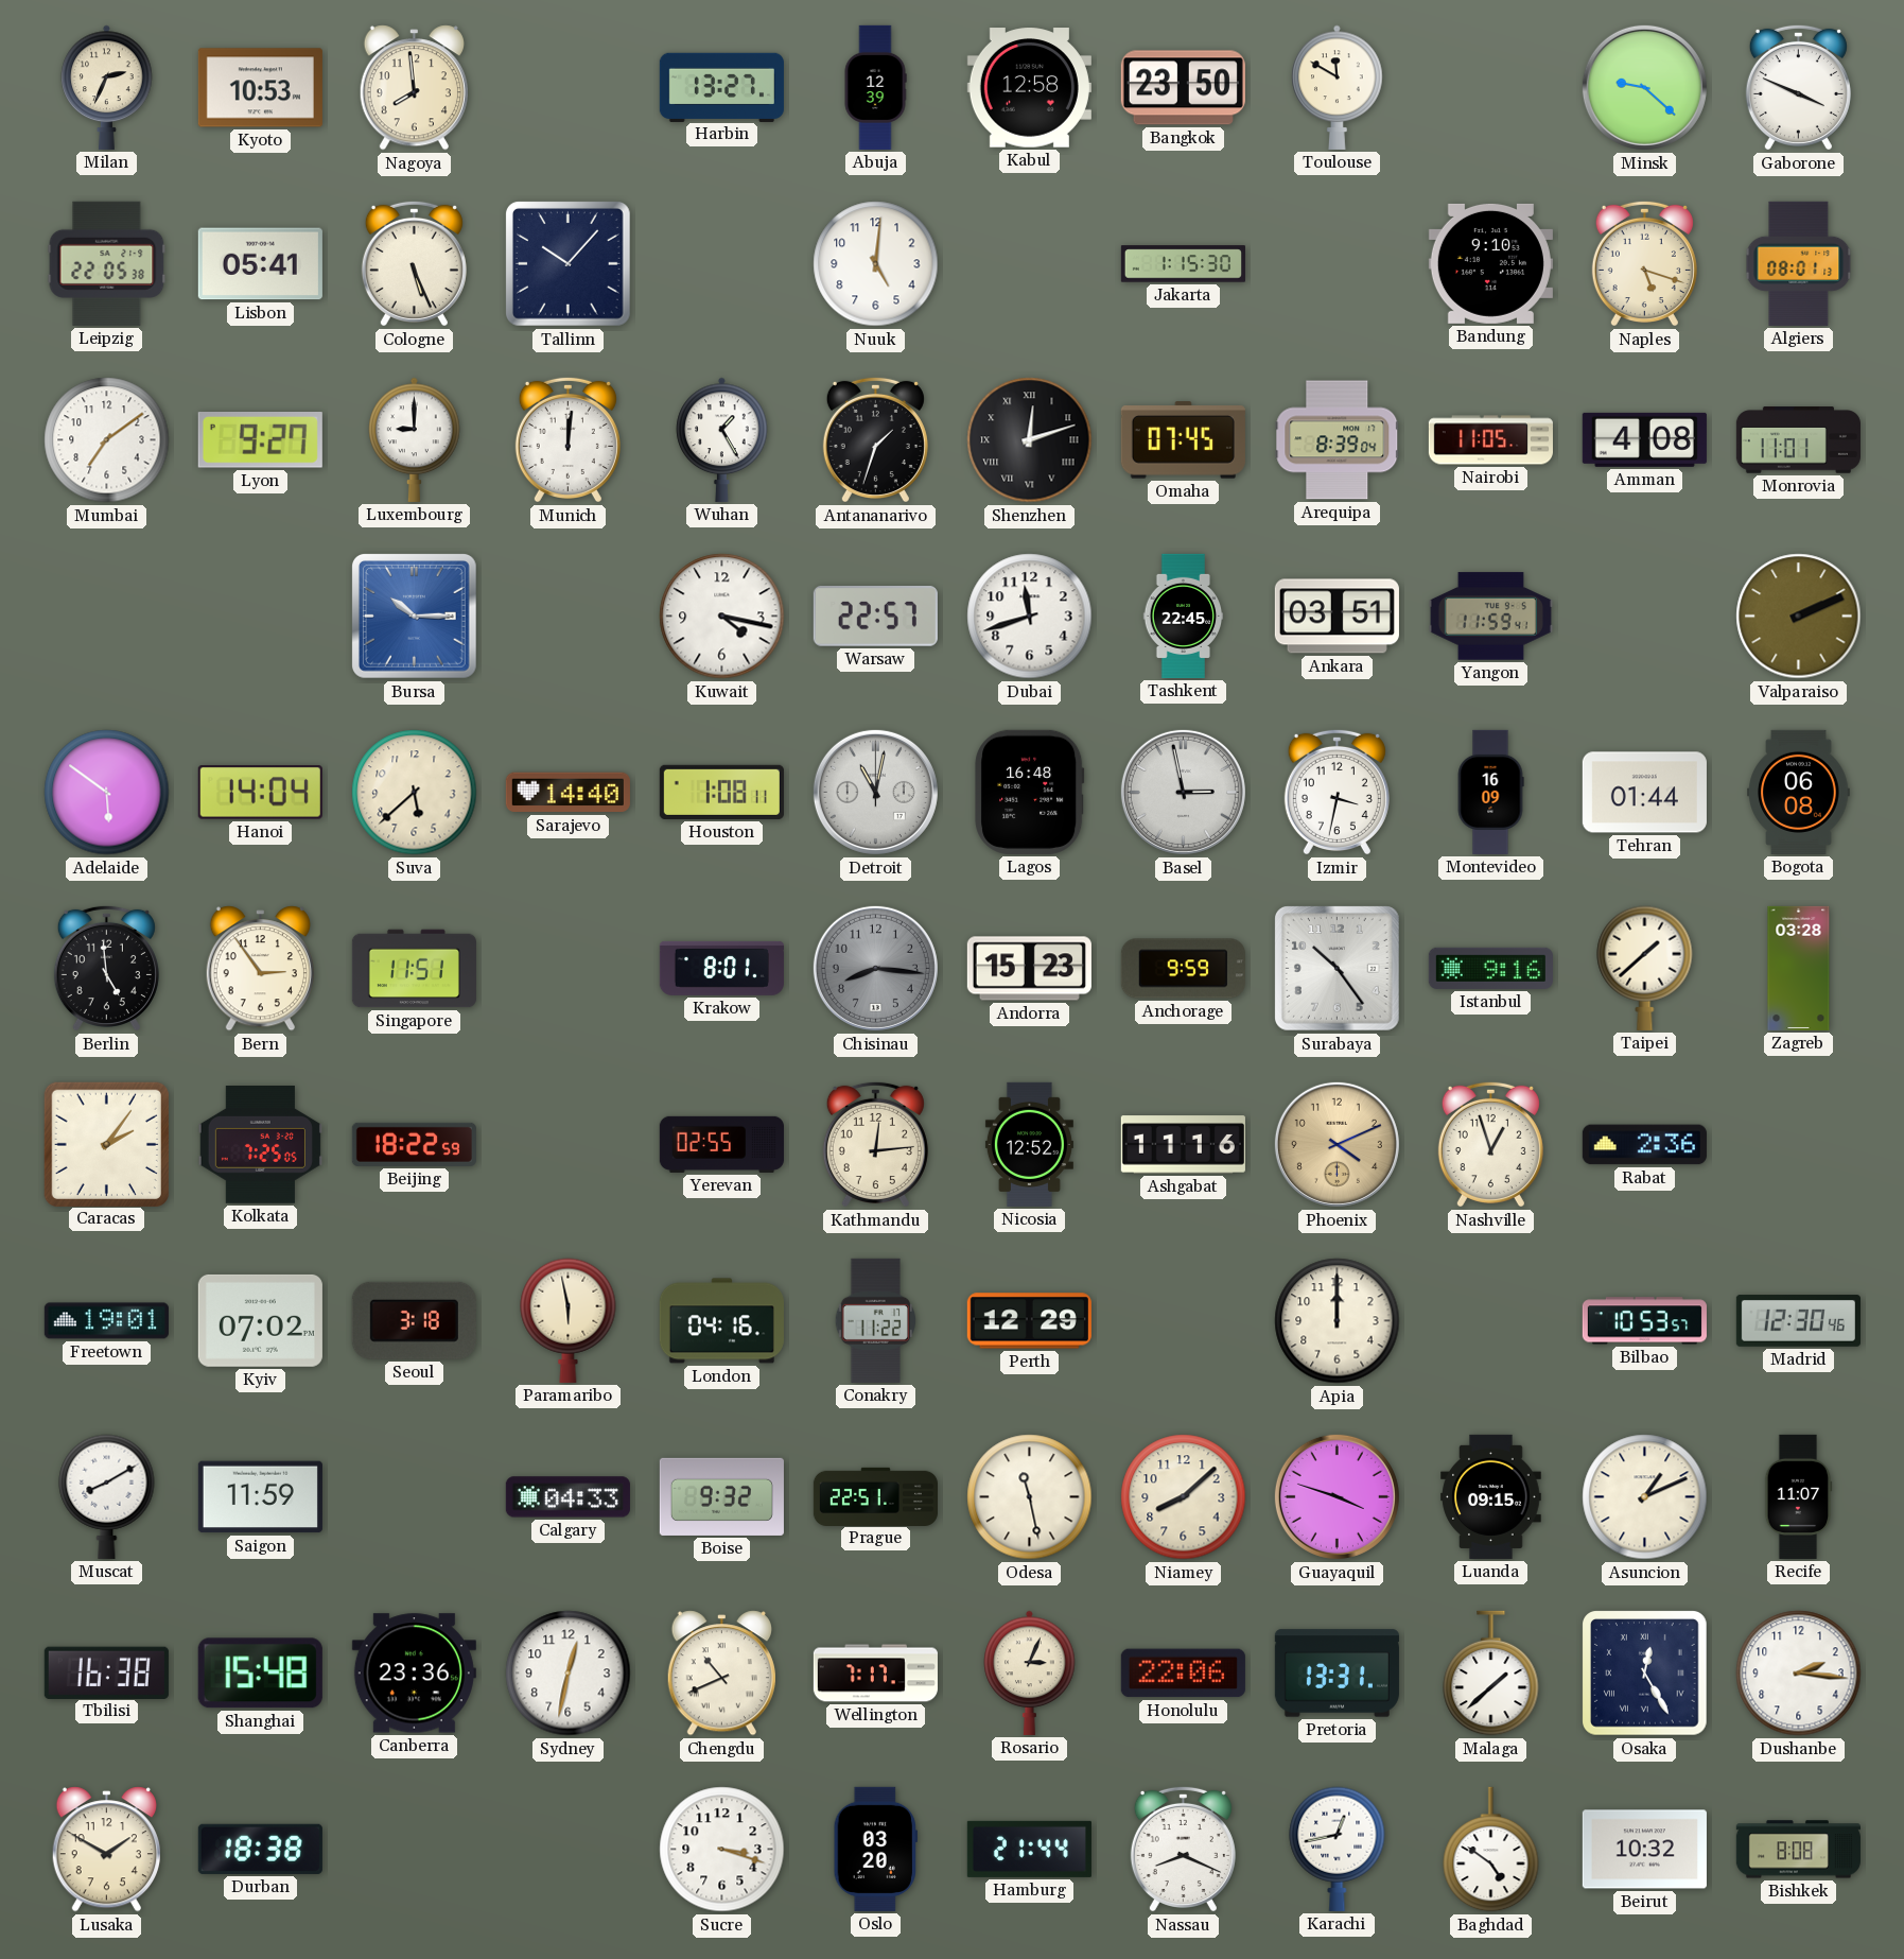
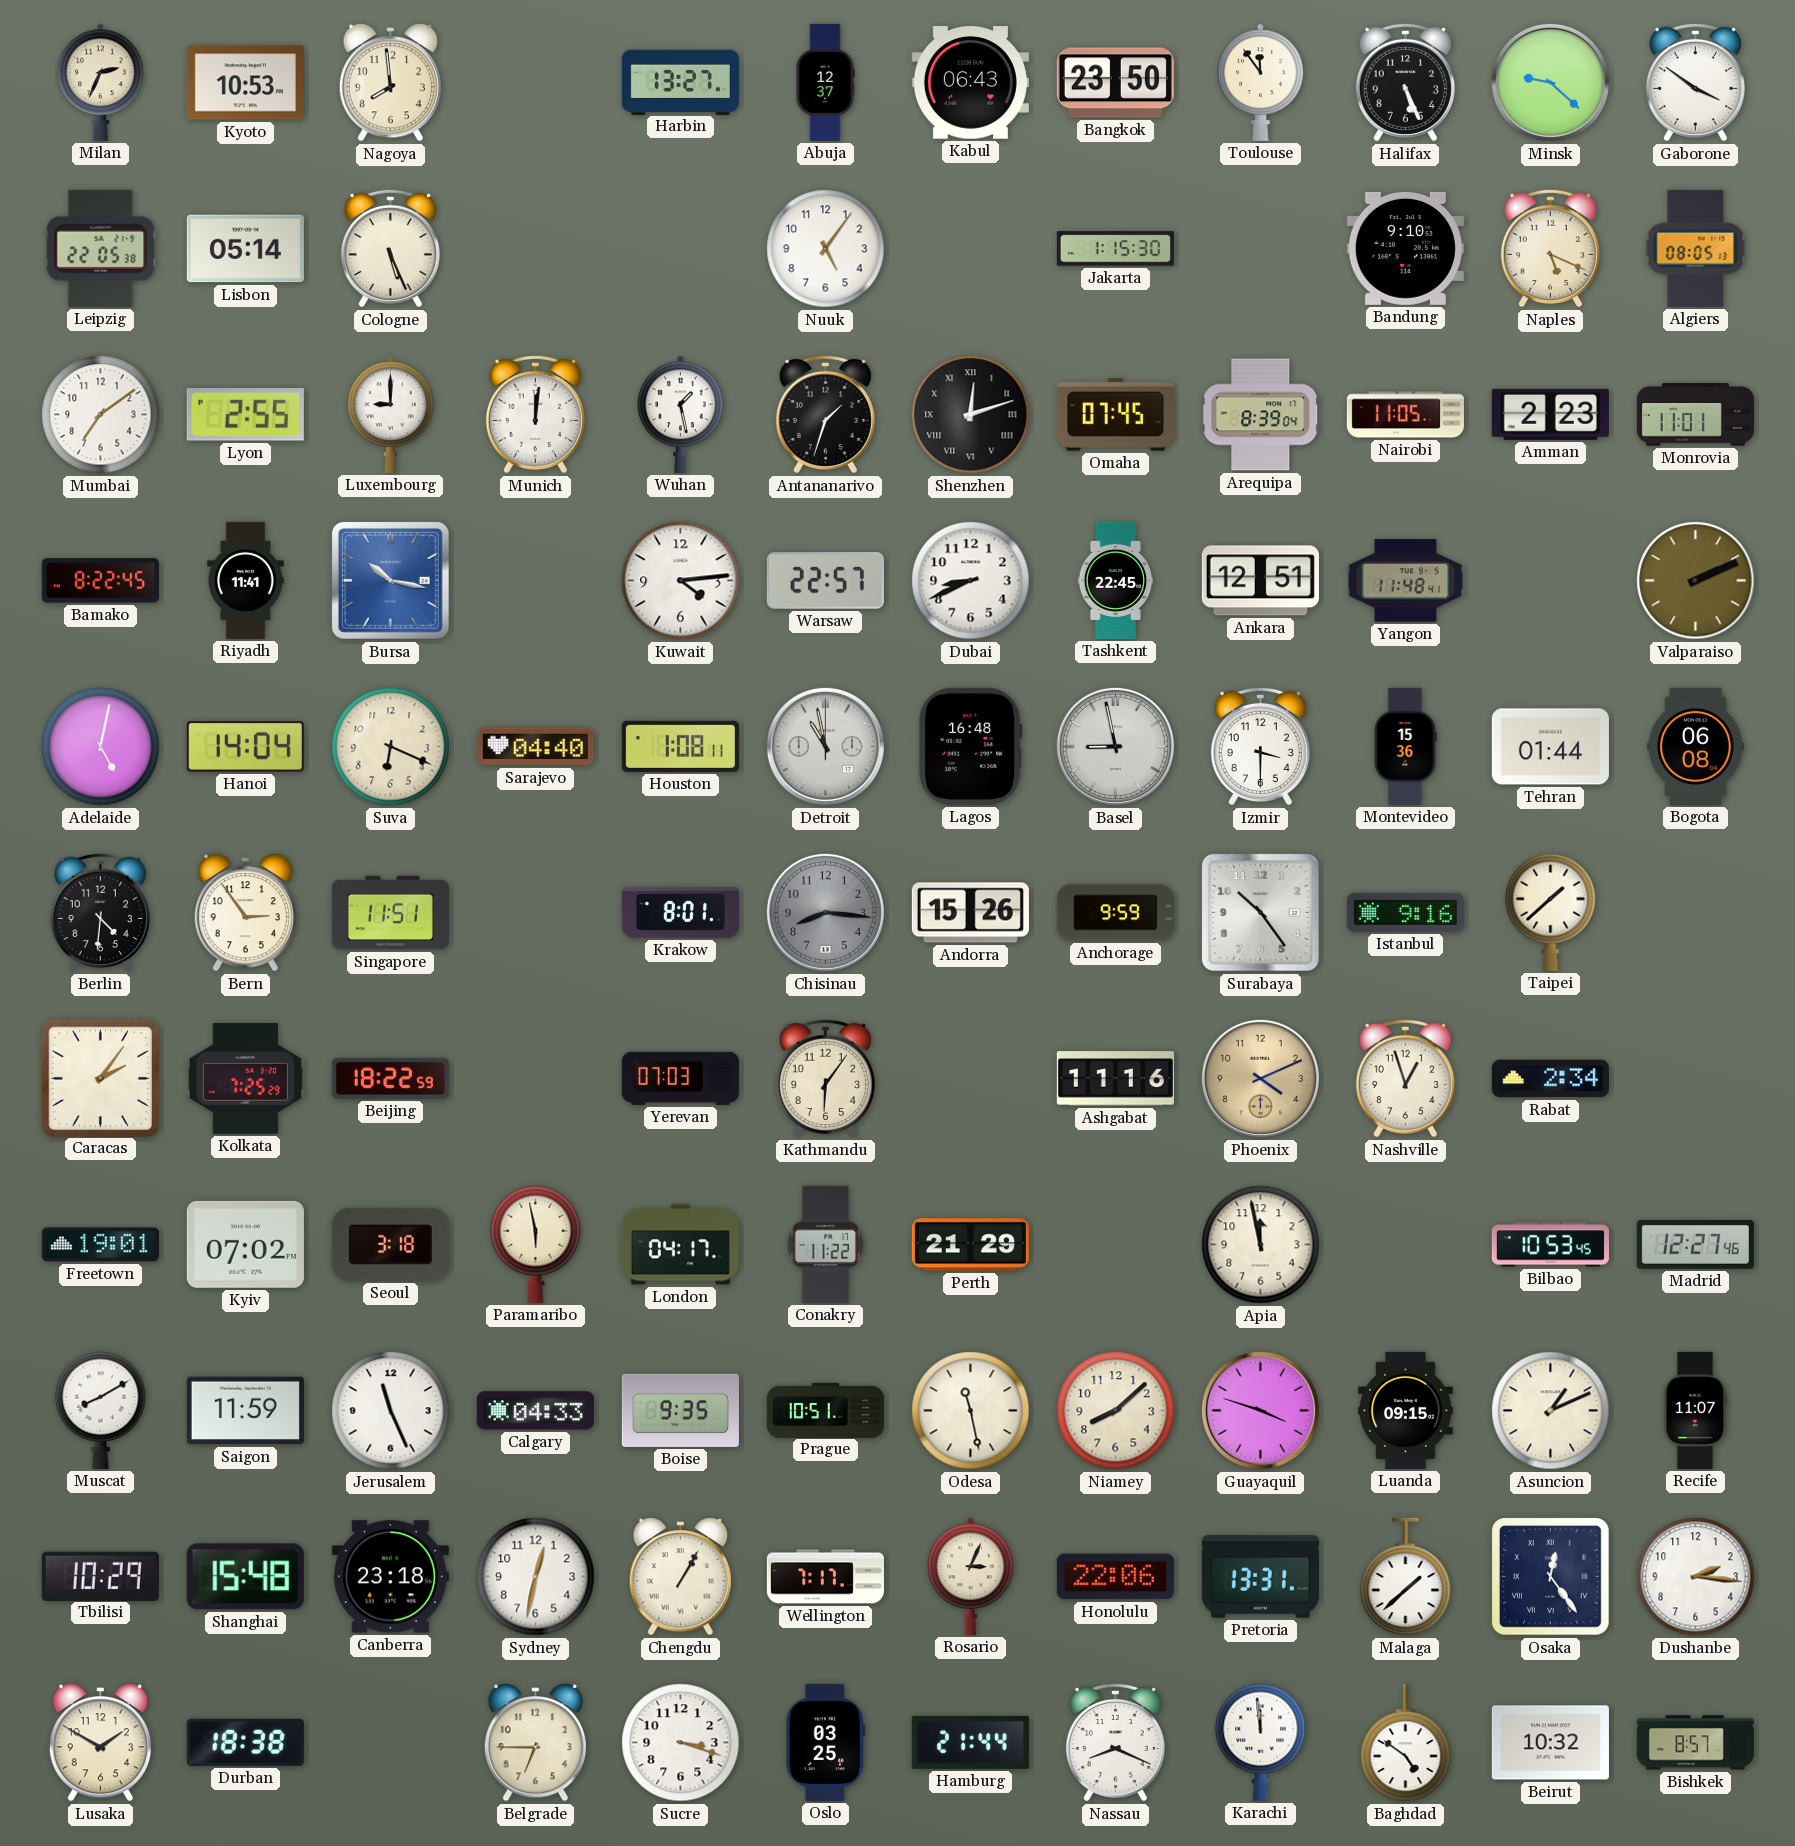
Abuja: 12:39 -> 12:37
Kabul: 12:58 -> 06:43
Toulouse: 11:50 -> 11:54
Halifax: none -> 5:26
Gaborone: 3:49 -> 3:51
Lisbon: 05:41 -> 05:14
Tallinn: 10:07 -> none
Nuuk: 5:01 -> 5:06
Naples: 5:18 -> 5:19
Algiers: 08:01 -> 08:05
Lyon: 9:27 -> 2:55
Wuhan: 1:25 -> 1:28
Amman: 4:08 -> 2:23
Bamako: none -> 8:22
Riyadh: none -> 11:41
Bursa: 10:15 -> 10:17
Kuwait: 4:17 -> 4:14
Dubai: 11:42 -> 8:41
Ankara: 03:51 -> 12:51
Yangon: 11:59 -> 11:48
Adelaide: 5:51 -> 5:02
Suva: 5:38 -> 6:19
Sarajevo: 14:40 -> 04:40
Detroit: 11:02 -> 10:58
Basel: 2:58 -> 8:58
Izmir: 3:32 -> 3:30
Montevideo: 16:09 -> 15:36
Berlin: 4:59 -> 4:31
Andorra: 15:23 -> 15:26
Zagreb: 03:28 -> none
Kolkata: 7:25:05 -> 7:25:29
Yerevan: 02:55 -> 07:03
Kathmandu: 12:14 -> 6:06
Nicosia: 12:52 -> none
Rabat: 2:36 -> 2:34
London: 04:16 -> 04:17
Perth: 12:29 -> 21:29
Apia: 12:00 -> 11:58
Bilbao: 10:53:57 -> 10:53:45
Madrid: 12:30 -> 12:27
Jerusalem: none -> 11:26
Boise: 9:32 -> 9:35
Prague: 22:51 -> 10:51
Tbilisi: 16:38 -> 10:29
Canberra: 23:36 -> 23:18
Chengdu: 10:41 -> 1:05
Osaka: 12:25 -> 12:24
Belgrade: none -> 6:45
Oslo: 03:20 -> 03:25
Karachi: 12:43 -> 11:59
Bishkek: 8:08 -> 8:57
